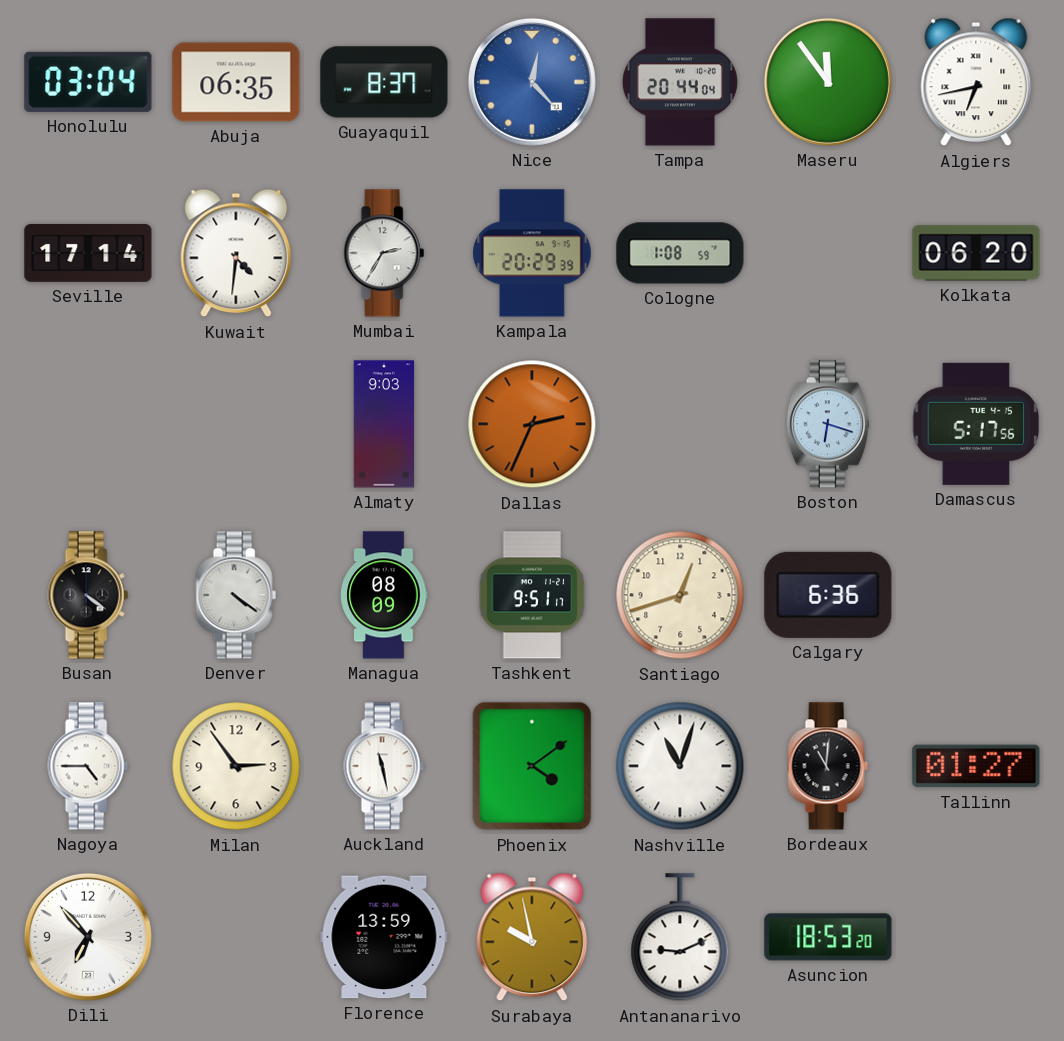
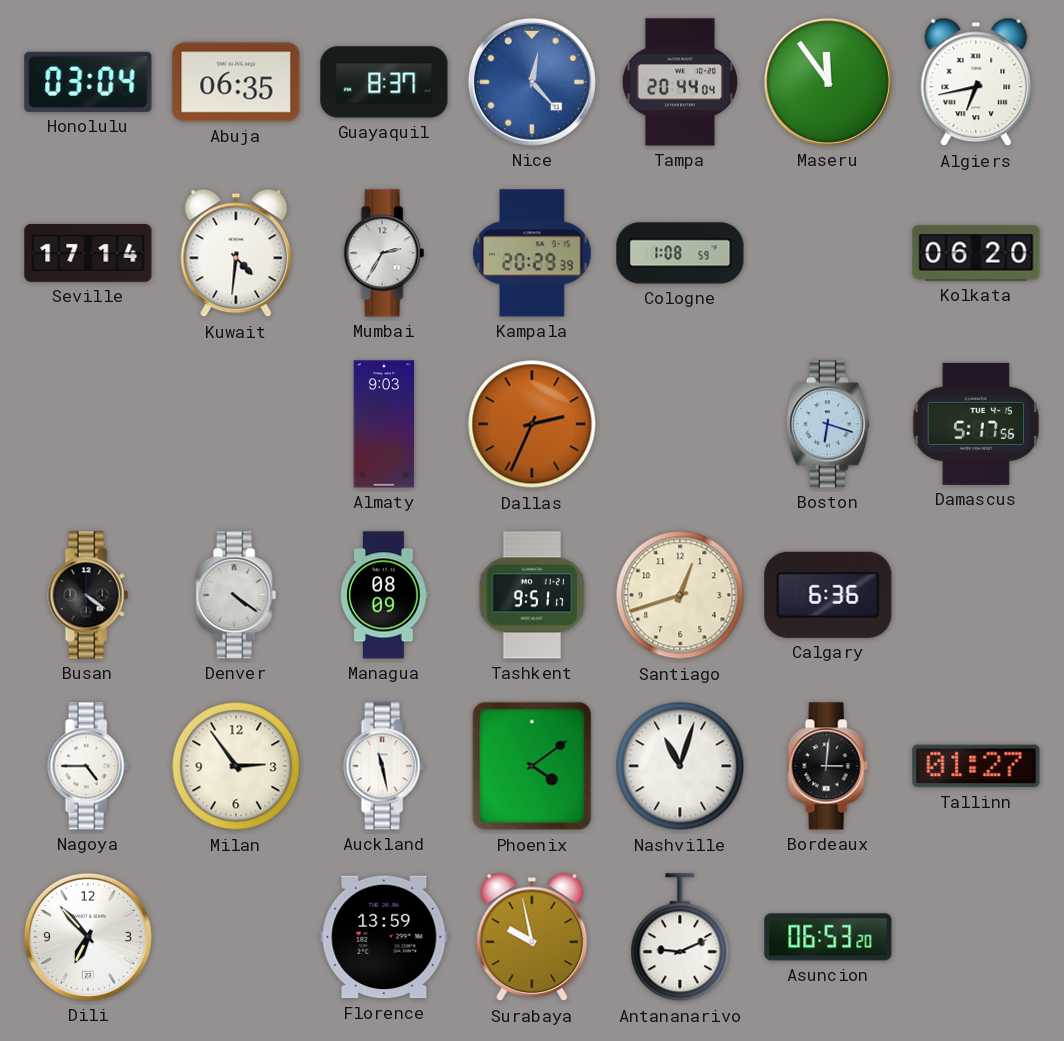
Bordeaux: 11:01 -> 3:01
Asuncion: 18:53 -> 06:53
